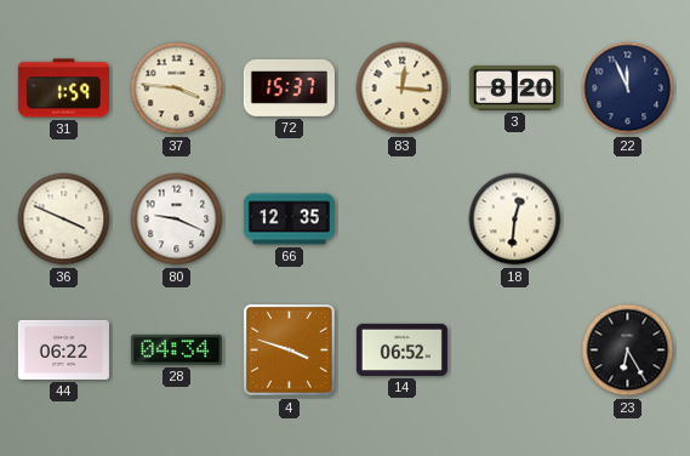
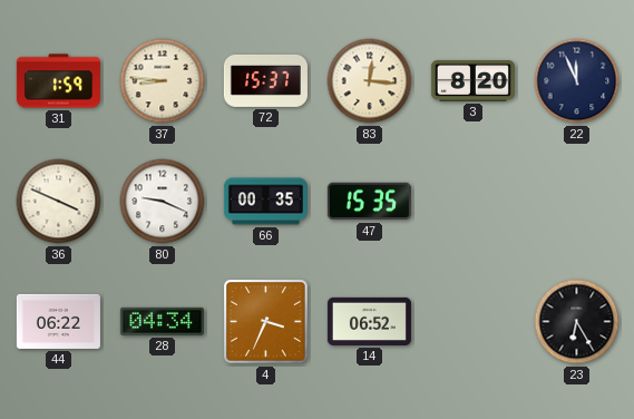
37: 3:46 -> 8:46
66: 12:35 -> 00:35
47: none -> 15:35
18: 12:31 -> none
4: 3:48 -> 3:34
